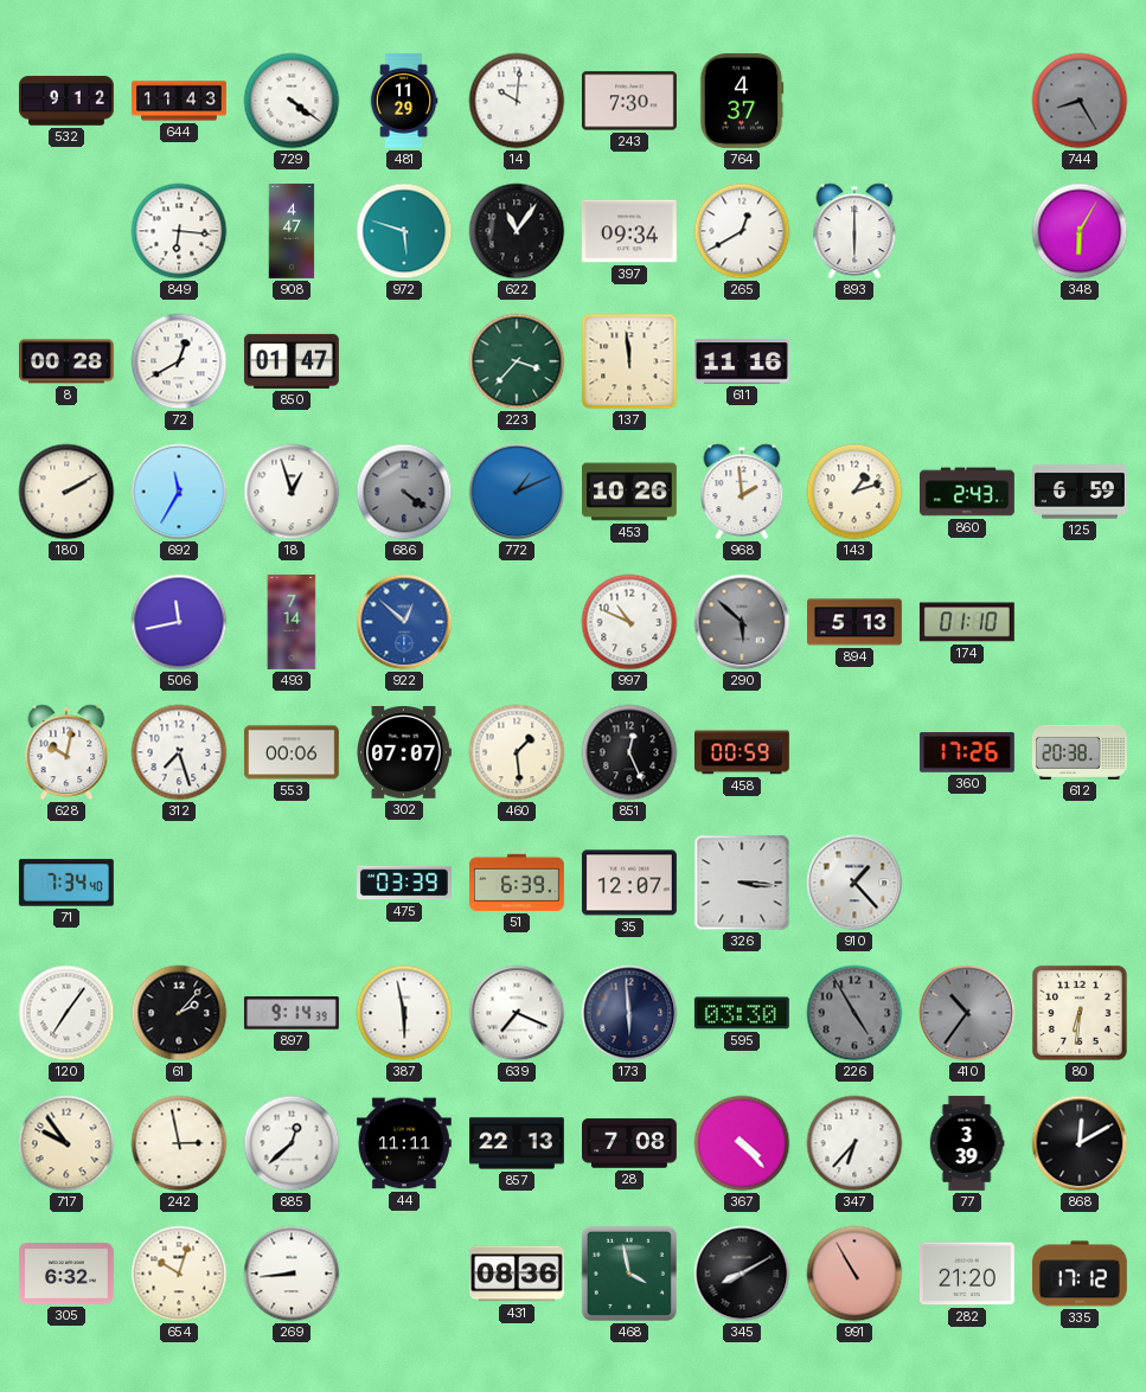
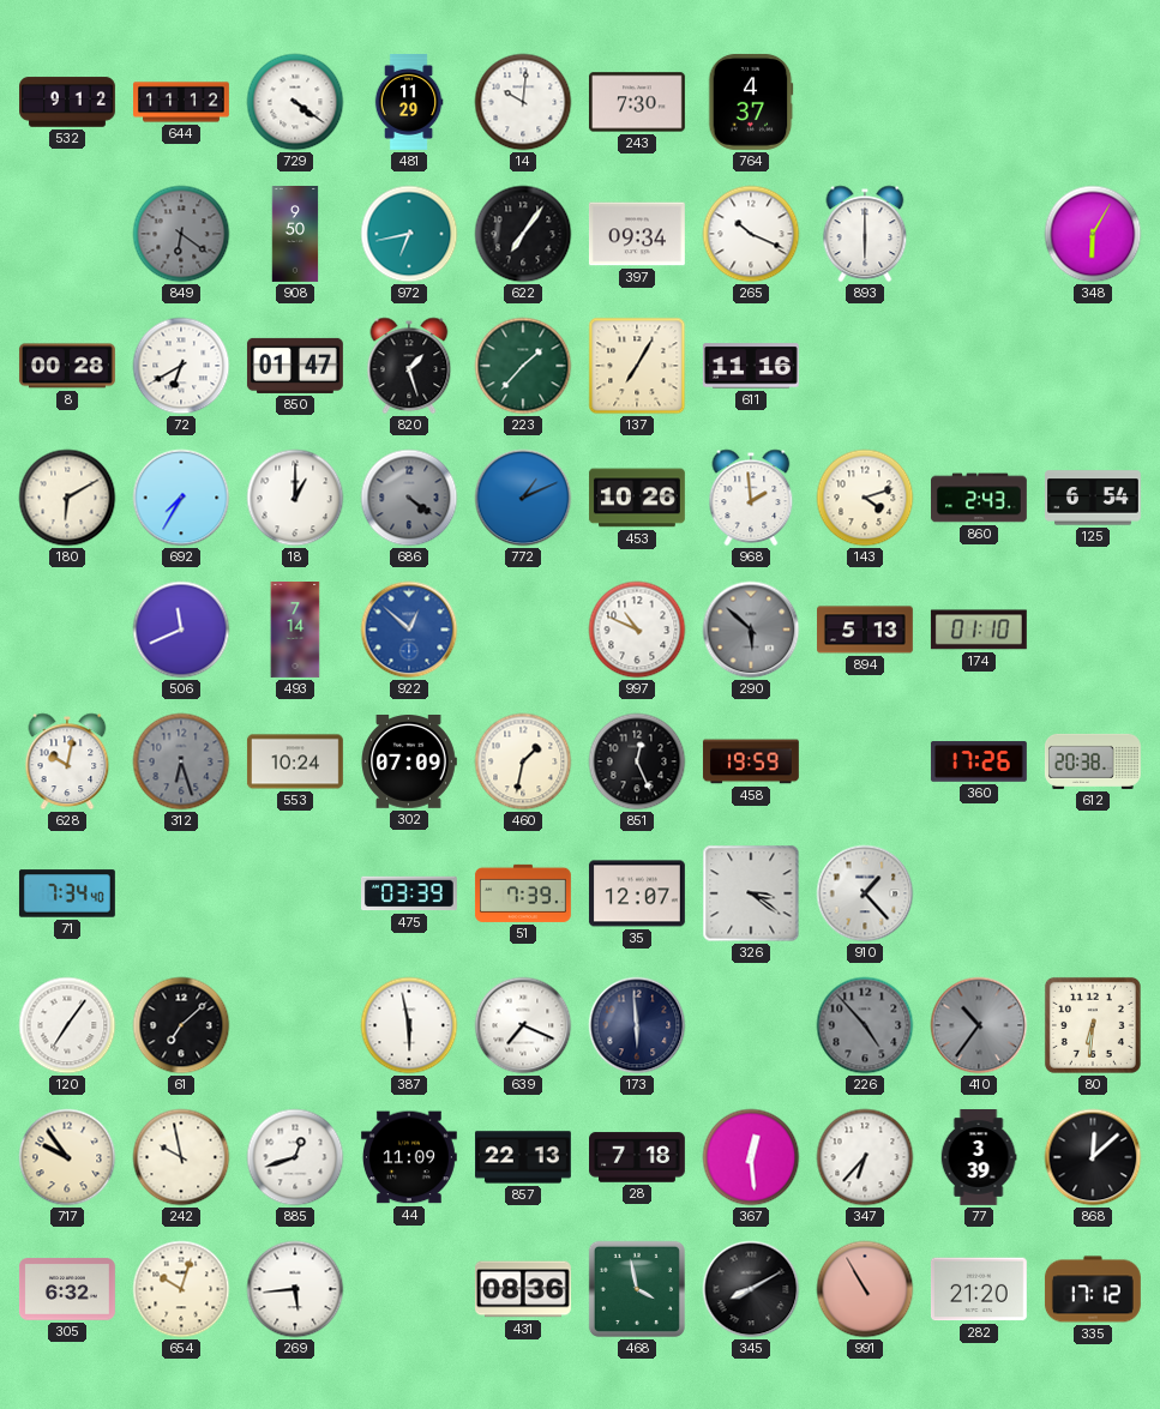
644: 11:43 -> 11:12
744: 8:25 -> none
849: 6:16 -> 6:21
849 dial: white -> grey
908: 4:47 -> 9:50
972: 5:48 -> 6:43
622: 11:06 -> 7:06
265: 12:40 -> 10:19
72: 12:40 -> 6:40
820: none -> 1:27
223: 3:37 -> 1:37
137: 11:59 -> 7:05
180: 2:10 -> 6:10
692: 11:35 -> 7:35
18: 12:57 -> 1:00
143: 1:12 -> 4:12
125: 6:59 -> 6:54
506: 11:43 -> 11:41
312: 7:27 -> 6:27
312 dial: white -> grey
553: 00:06 -> 10:24
302: 07:07 -> 07:09
460: 1:29 -> 1:32
458: 00:59 -> 19:59
51: 6:39 -> 7:39
326: 3:16 -> 3:21
61: 2:07 -> 7:08
897: 9:14 -> none
595: 03:30 -> none
226: 4:55 -> 4:53
242: 2:58 -> 9:58
885: 12:38 -> 12:42
44: 11:11 -> 11:09
28: 7:08 -> 7:18
367: 4:23 -> 12:29
868: 12:10 -> 12:08
269: 8:44 -> 5:44
